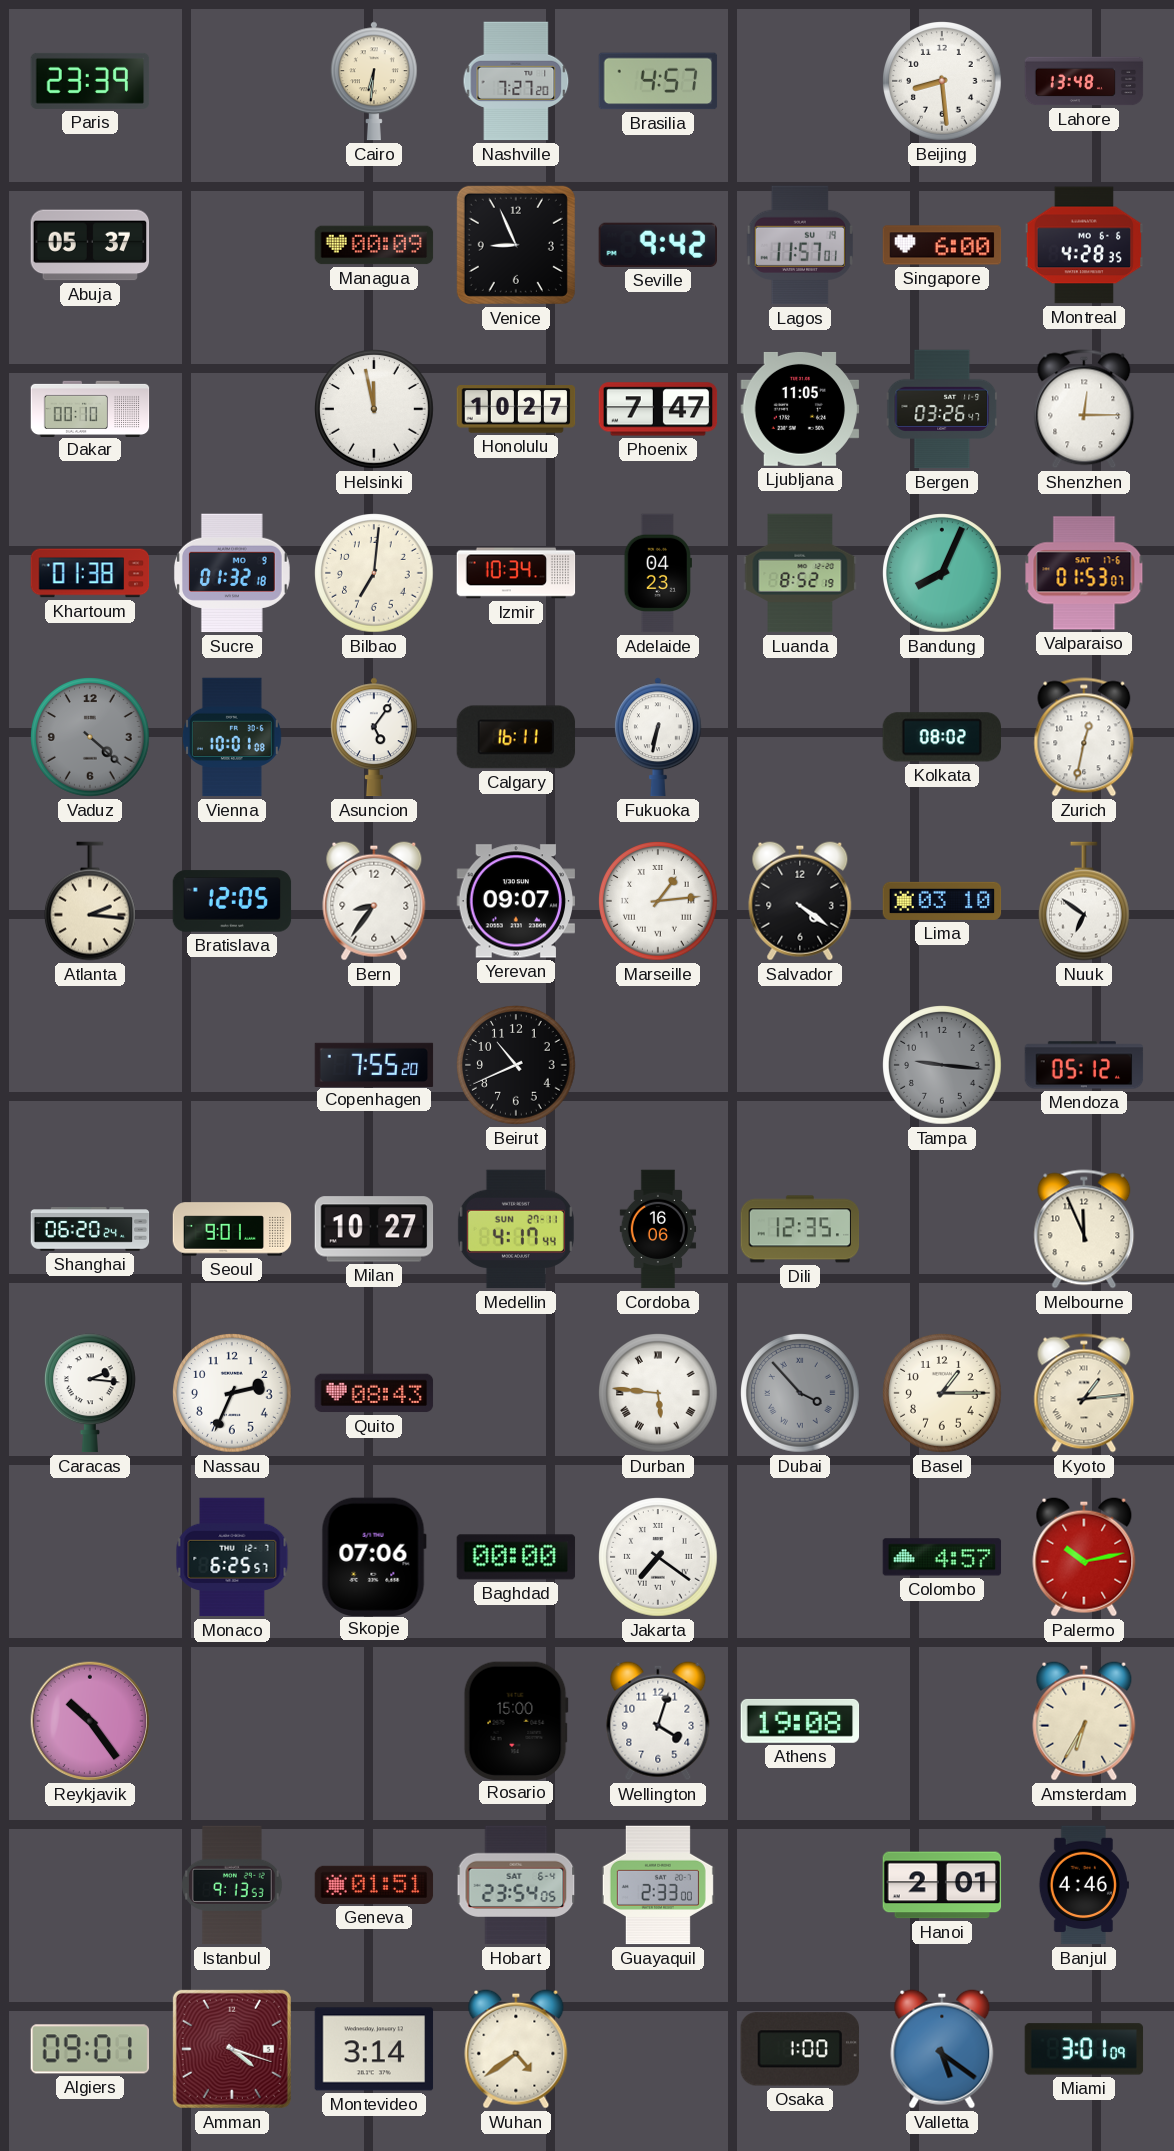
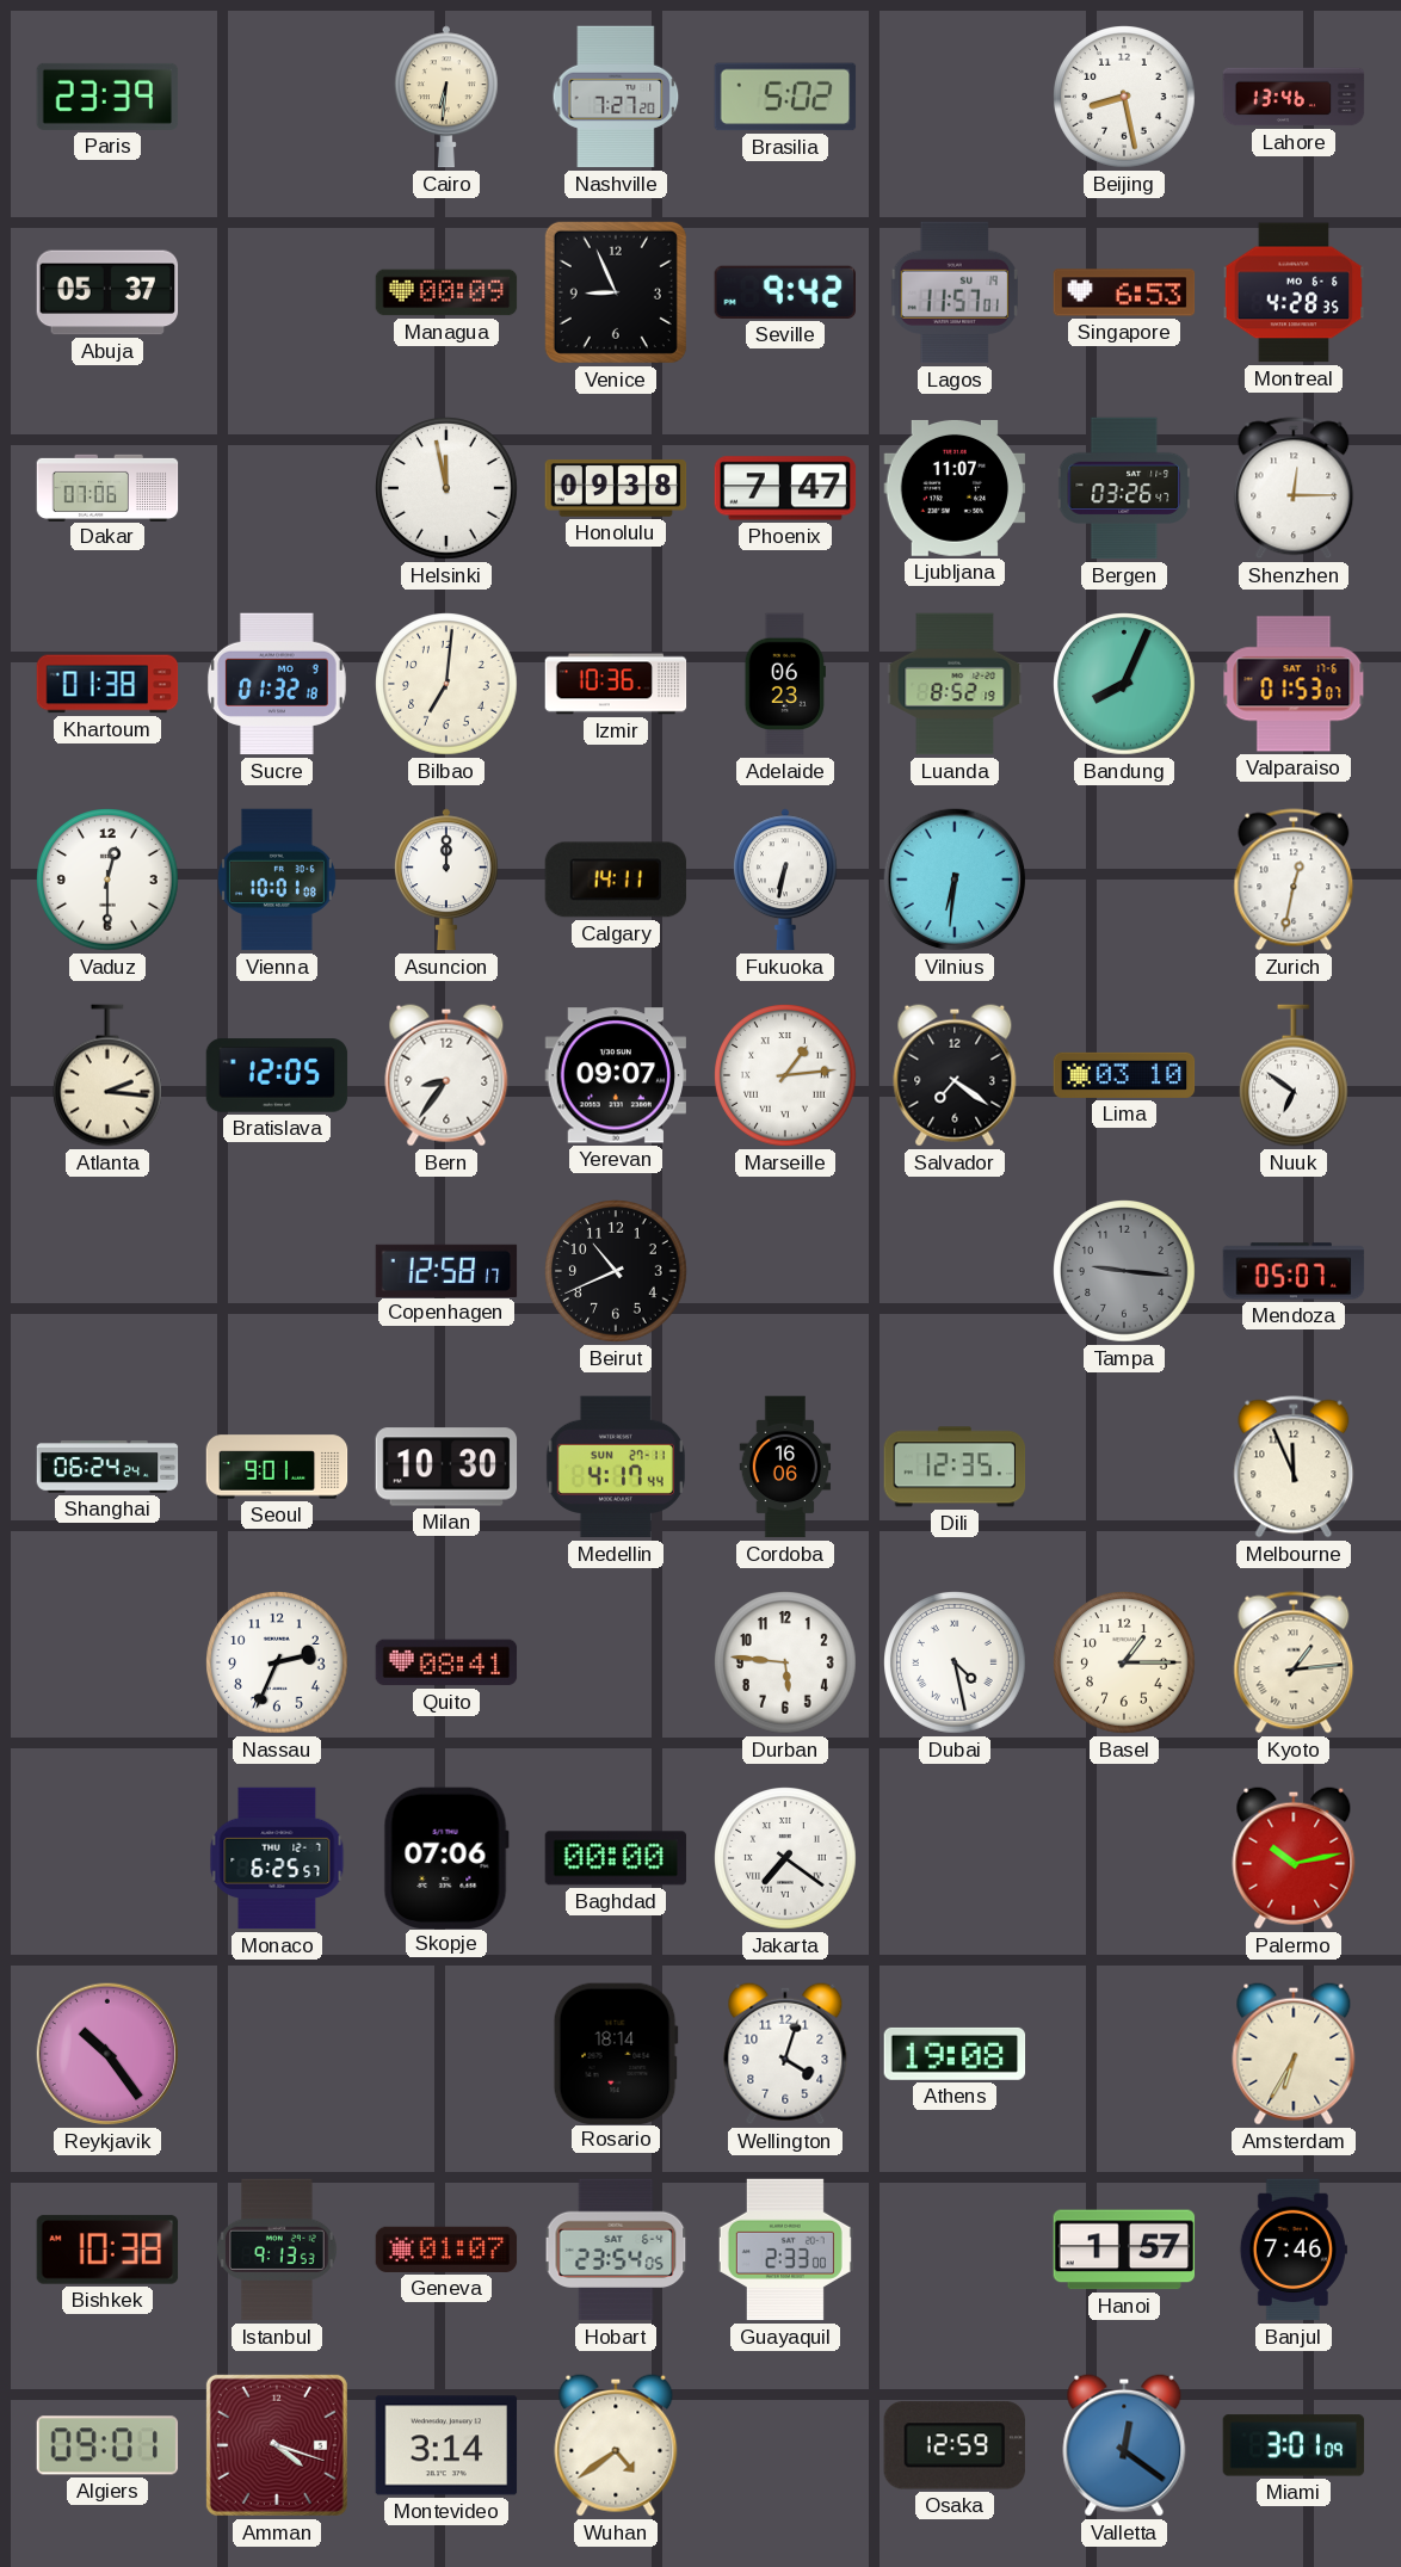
Brasilia: 4:57 -> 5:02
Beijing: 8:29 -> 8:28
Lahore: 13:48 -> 13:46
Singapore: 6:00 -> 6:53
Dakar: 00:10 -> 07:06
Honolulu: 10:27 -> 09:38
Ljubljana: 11:05 -> 11:07
Izmir: 10:34 -> 10:36
Adelaide: 04:23 -> 06:23
Vaduz: 4:22 -> 12:30
Vaduz dial: grey -> white
Asuncion: 5:06 -> 12:00
Calgary: 16:11 -> 14:11
Vilnius: none -> 6:31
Kolkata: 08:02 -> none
Salvador: 4:21 -> 7:21
Copenhagen: 7:55 -> 12:58
Mendoza: 05:12 -> 05:07
Shanghai: 06:20 -> 06:24
Milan: 10:27 -> 10:30
Caracas: 2:16 -> none
Quito: 08:43 -> 08:41
Durban numerals: Roman -> Arabic
Dubai: 3:53 -> 4:28
Dubai dial: grey -> white
Colombo: 4:57 -> none
Rosario: 15:00 -> 18:14
Bishkek: none -> 10:38
Geneva: 01:51 -> 01:07
Hanoi: 2:01 -> 1:57
Banjul: 4:46 -> 7:46
Osaka: 1:00 -> 12:59
Valletta: 5:21 -> 12:21
